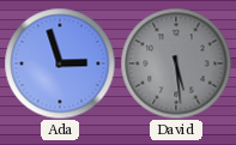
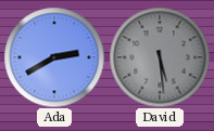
Ada: 2:57 -> 2:40
